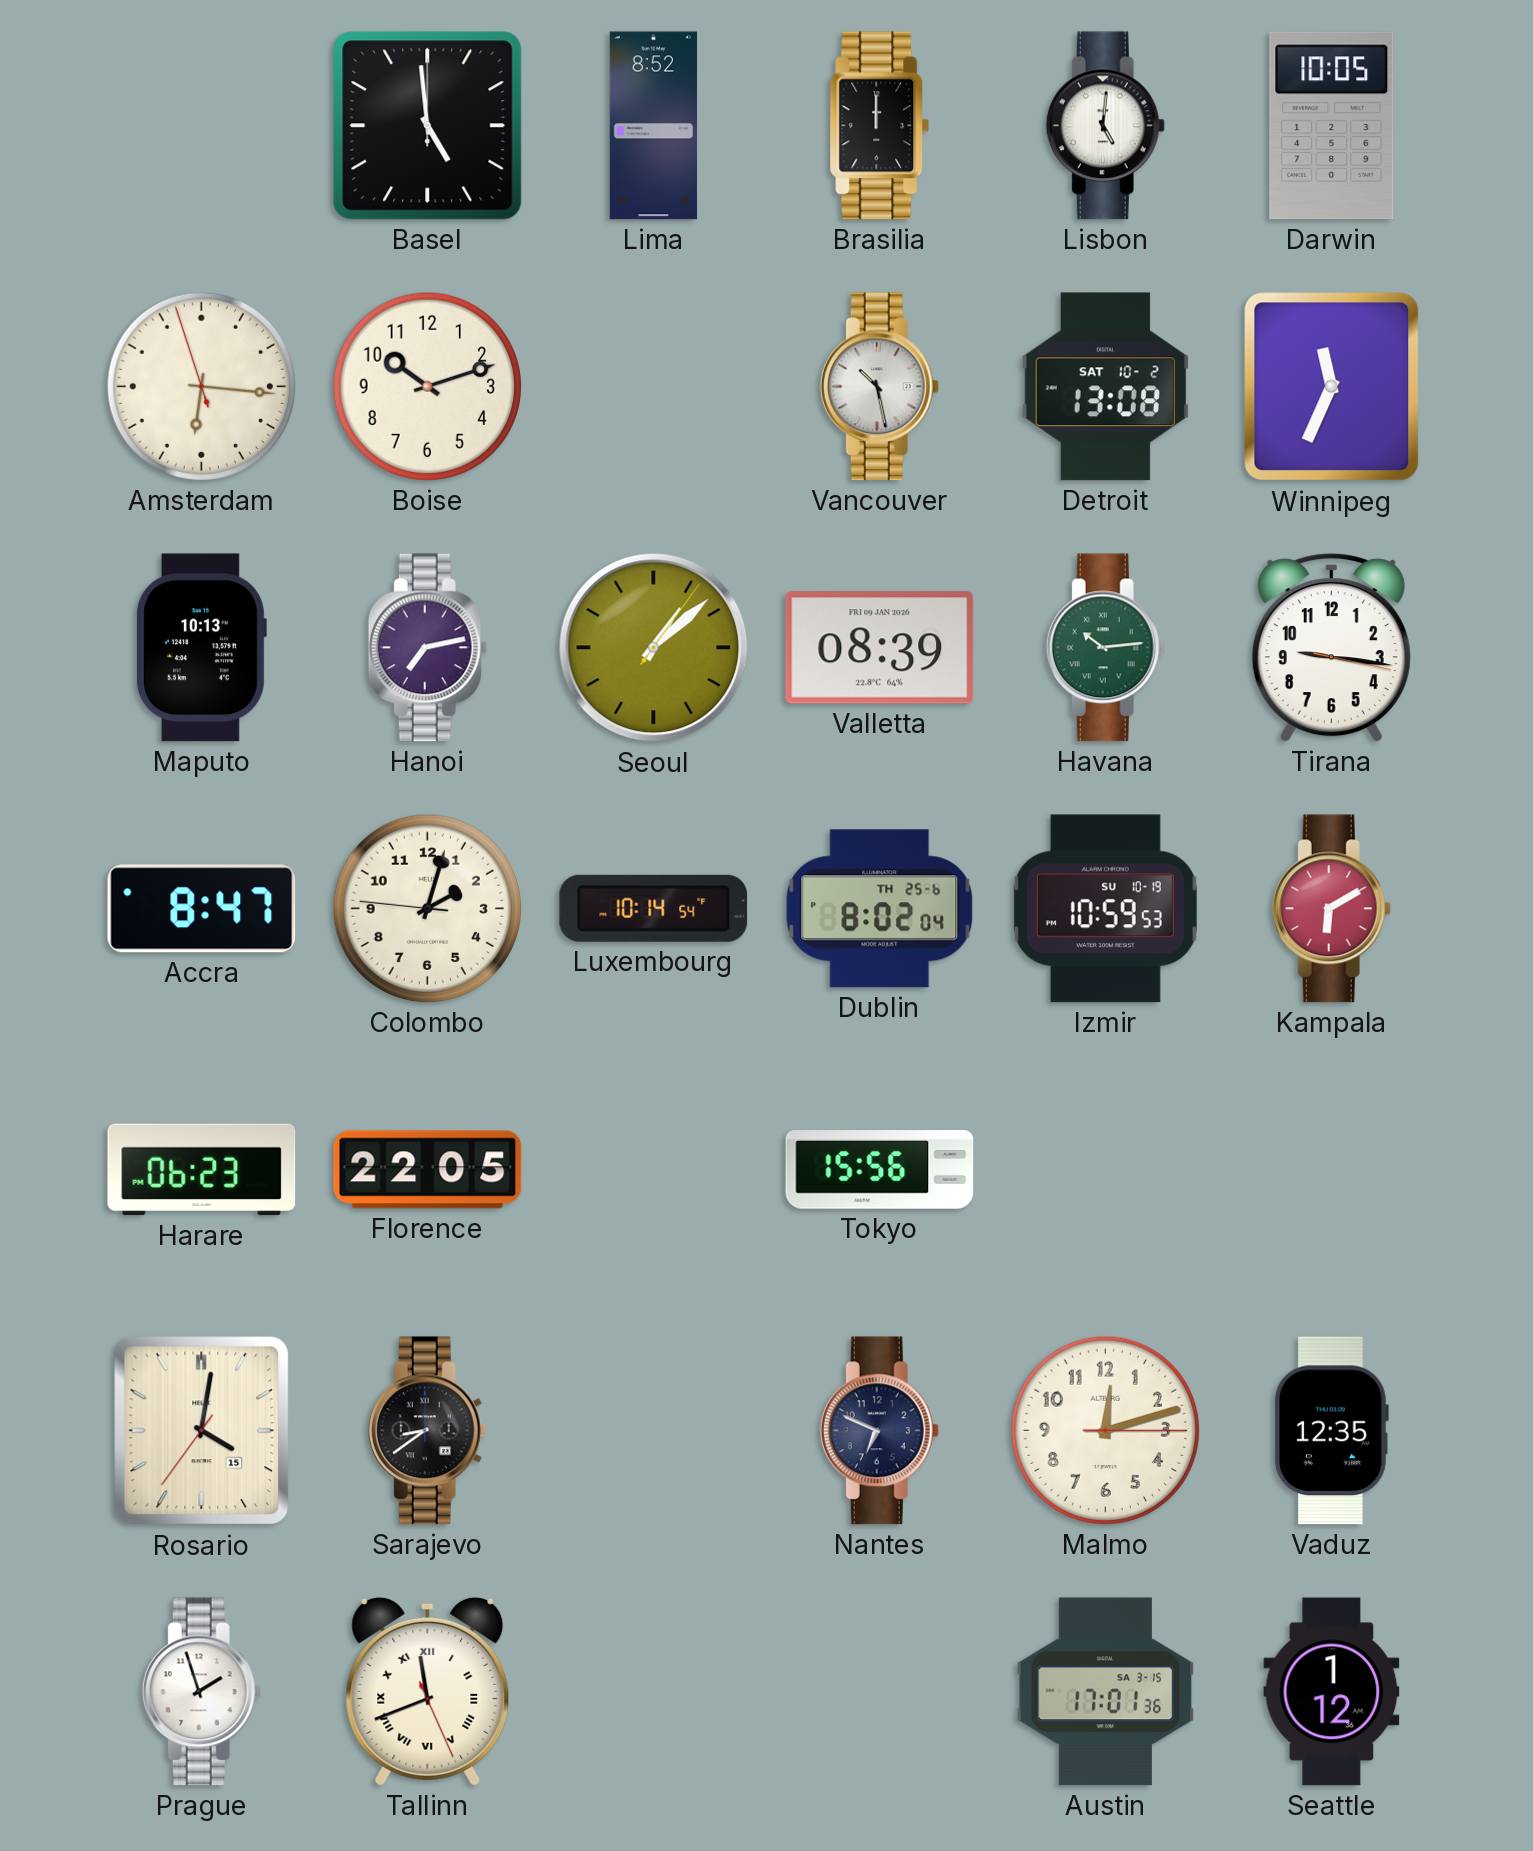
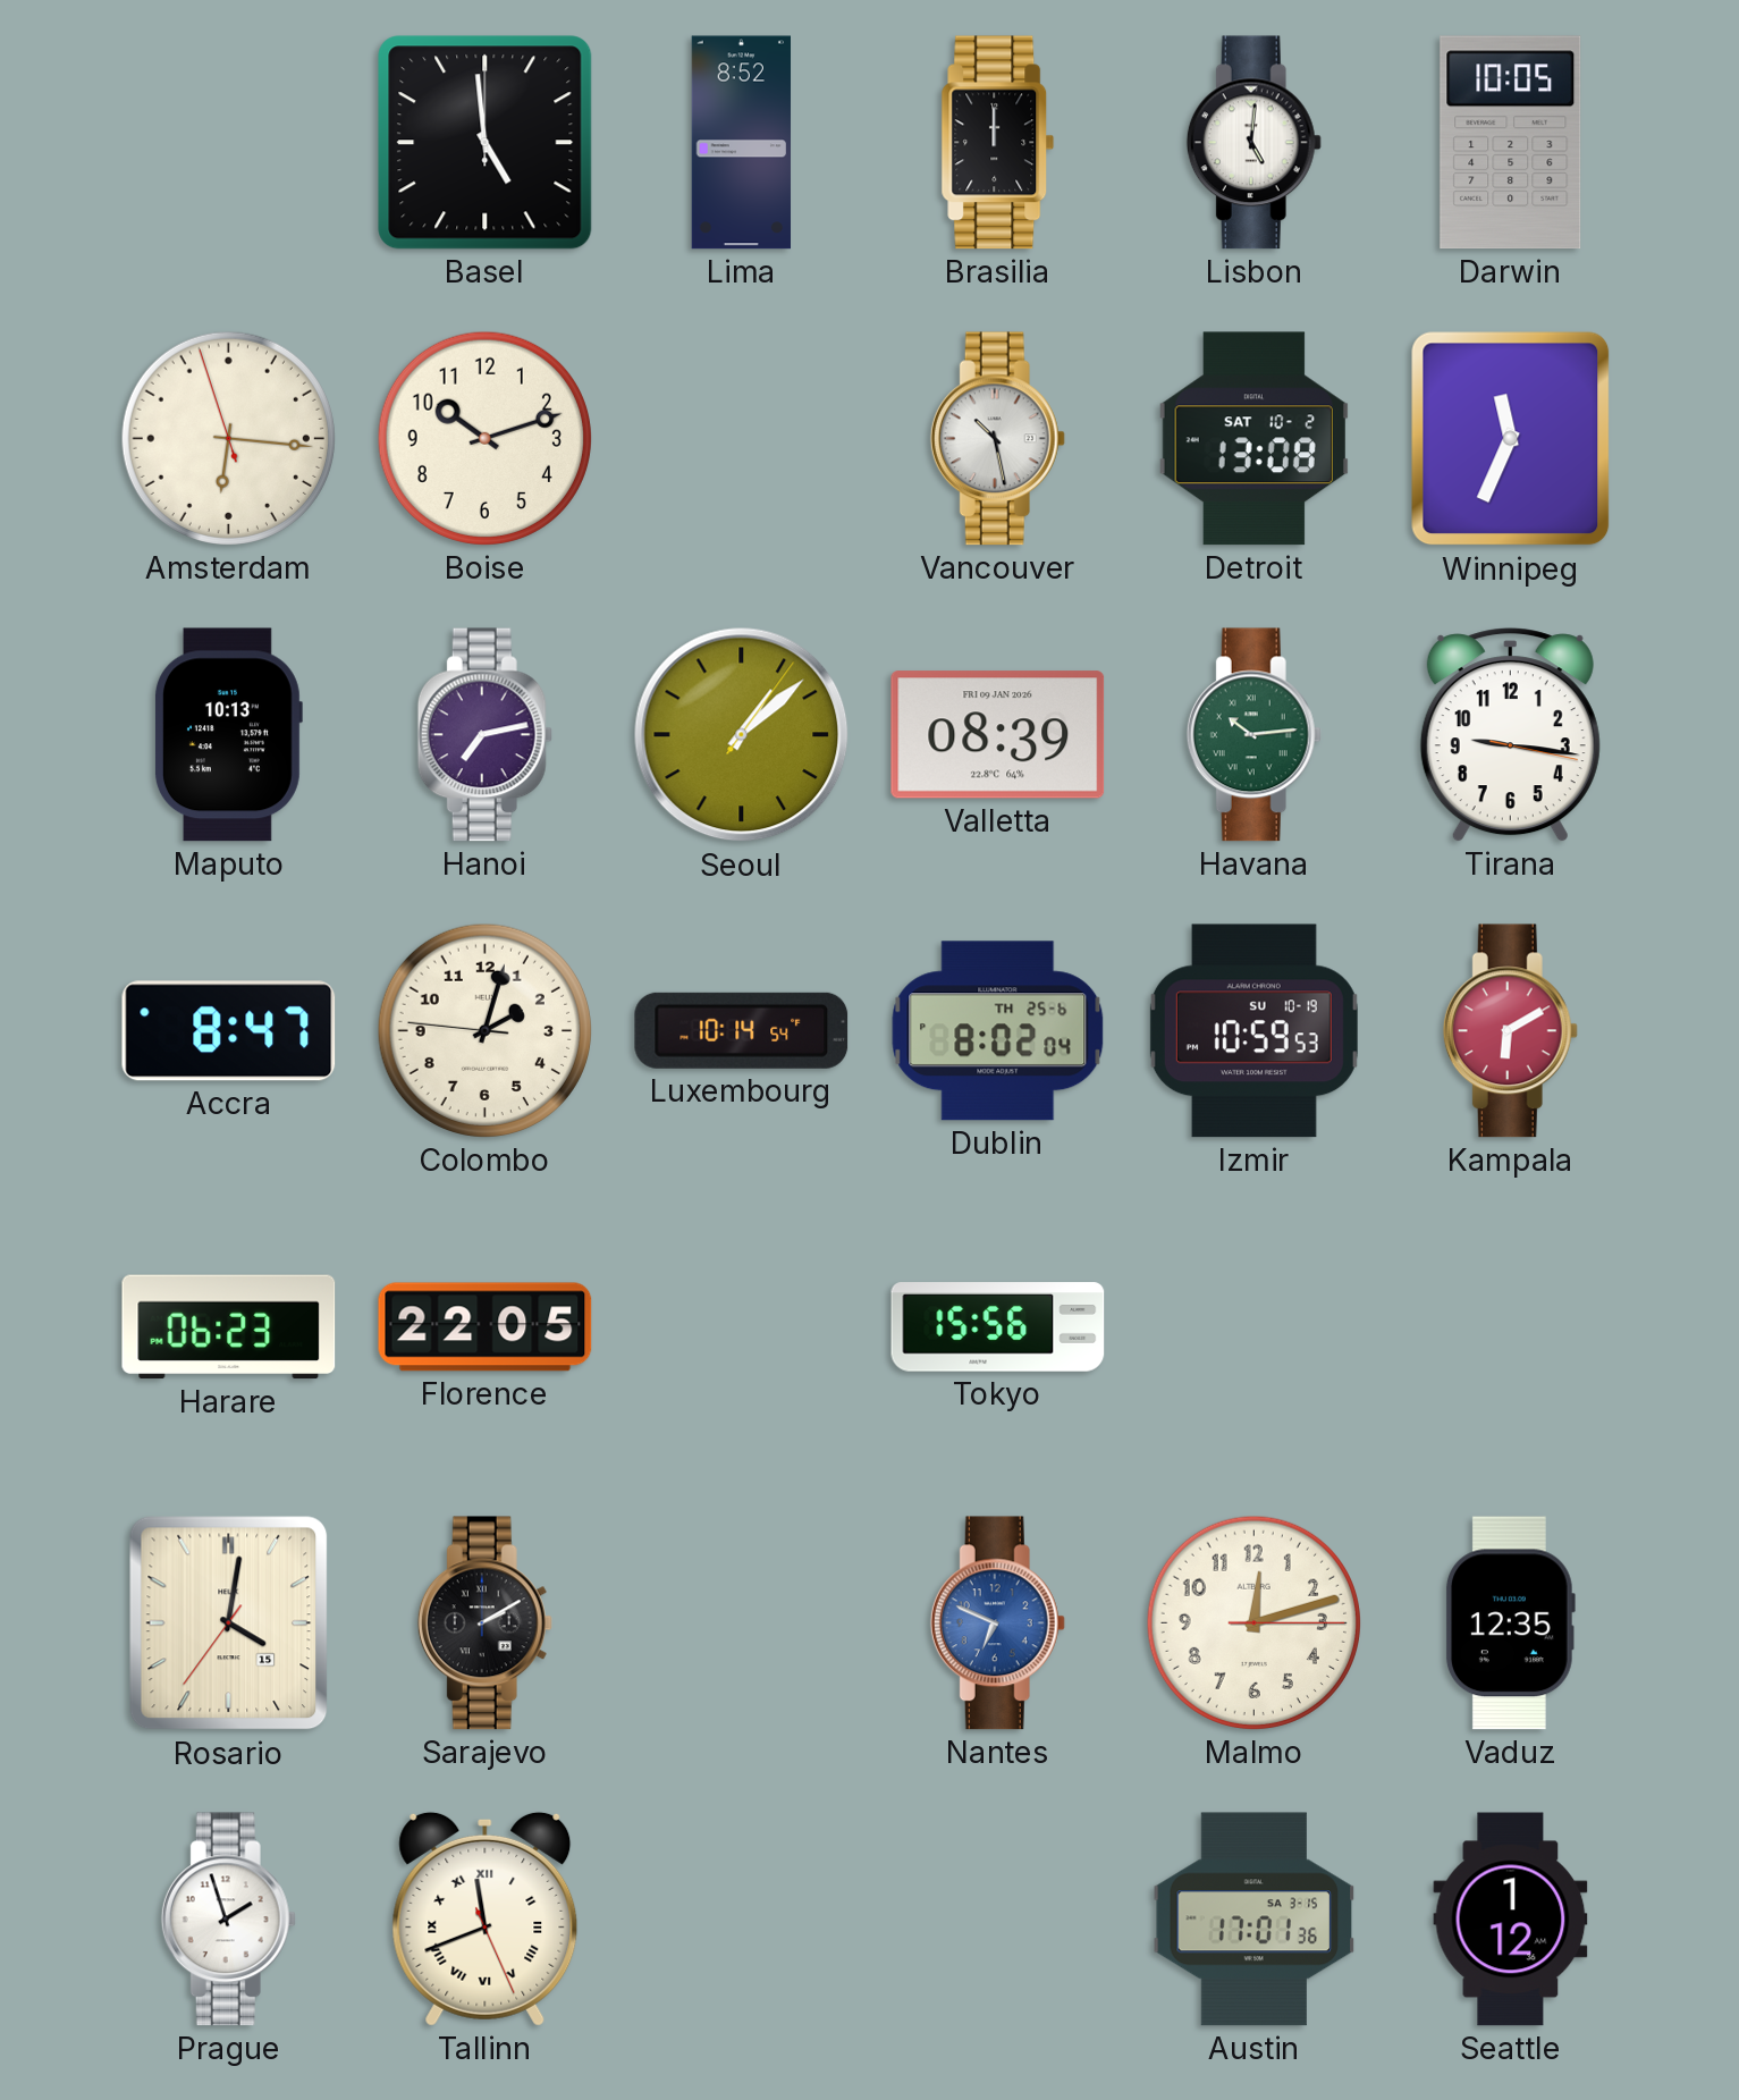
Sarajevo: 8:39 -> 2:10
Nantes dial: navy -> blue
